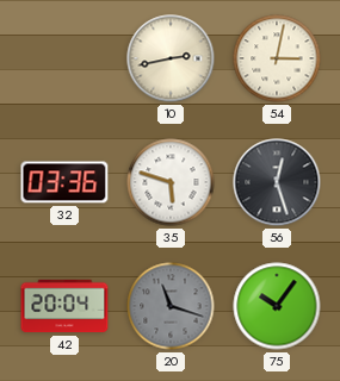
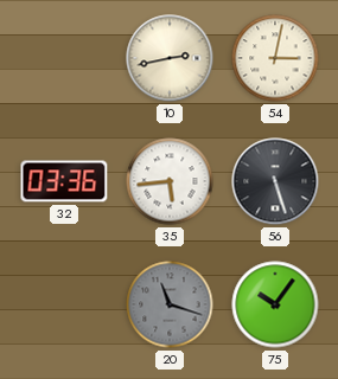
35: 5:48 -> 5:44
56: 12:27 -> 5:27
42: 20:04 -> none
